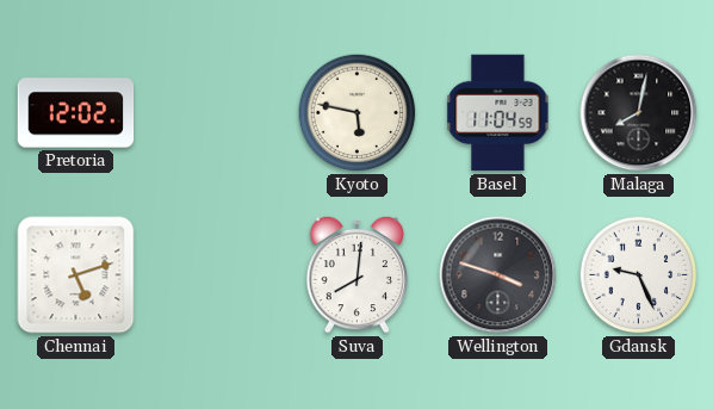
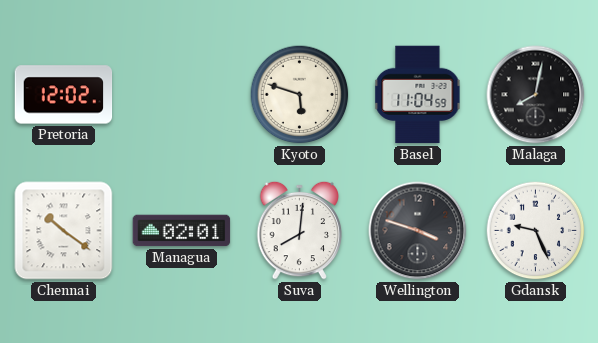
Kyoto: 5:47 -> 5:48
Chennai: 5:12 -> 10:21
Managua: none -> 02:01
